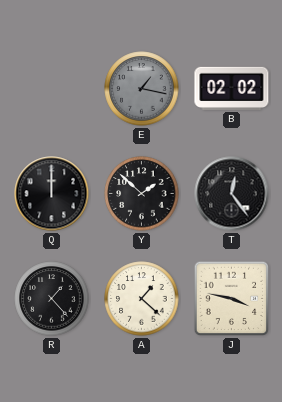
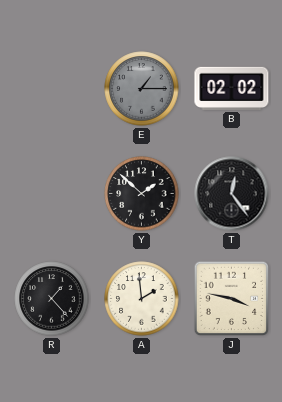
E: 1:17 -> 1:15
Q: 12:00 -> none
A: 1:22 -> 1:59
